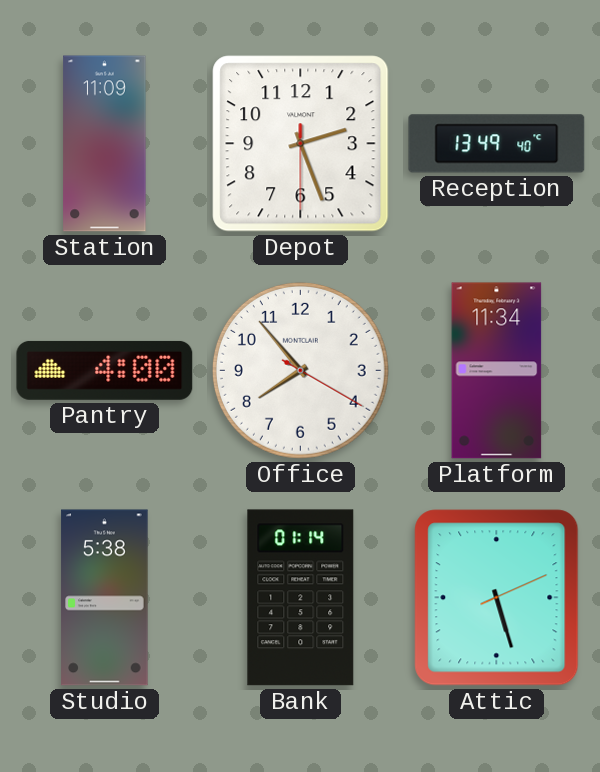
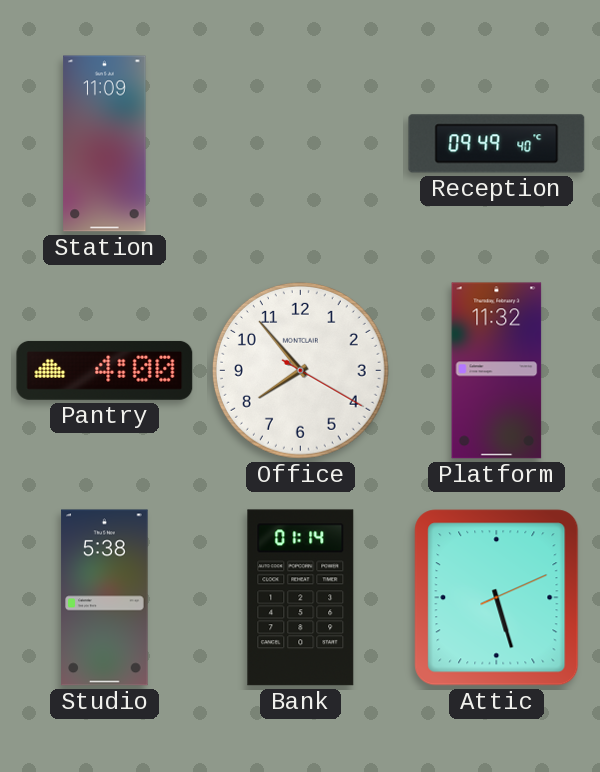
Depot: 2:26 -> none
Reception: 13:49 -> 09:49
Platform: 11:34 -> 11:32
